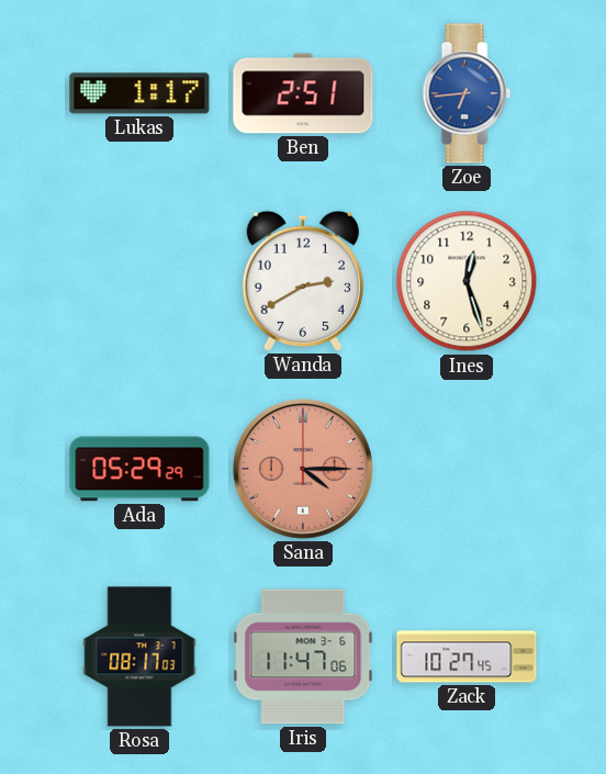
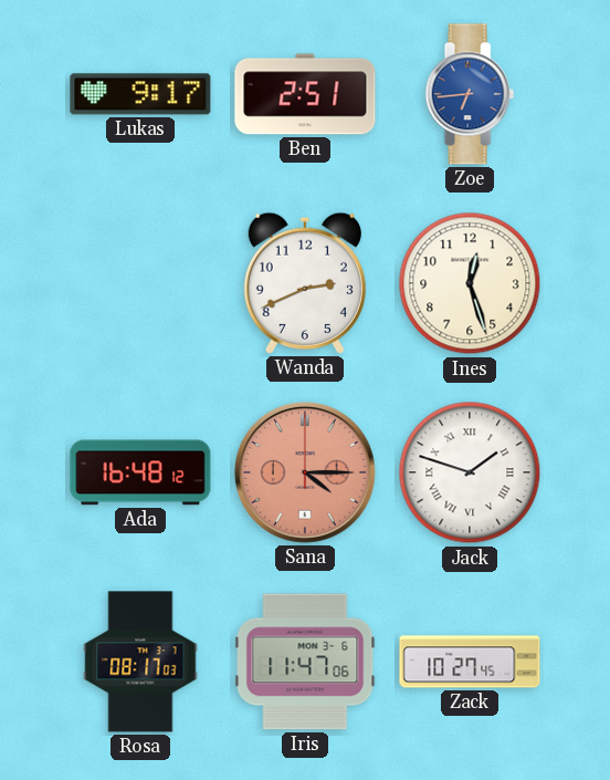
Lukas: 1:17 -> 9:17
Wanda: 2:40 -> 2:41
Ada: 05:29 -> 16:48
Jack: none -> 1:48
